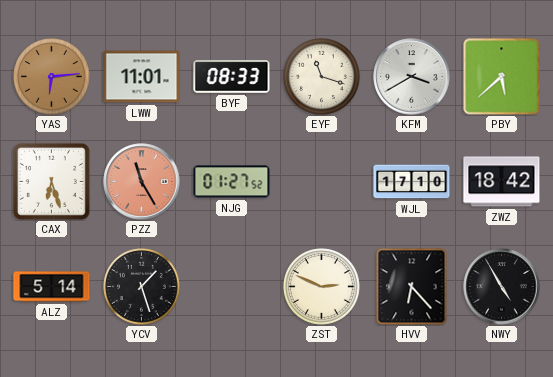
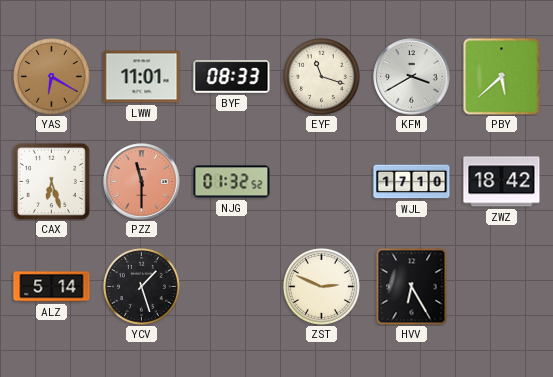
YAS: 6:14 -> 6:20
PZZ: 11:25 -> 11:30
NJG: 01:27 -> 01:32
HVV: 6:23 -> 6:25
NWY: 4:55 -> none
